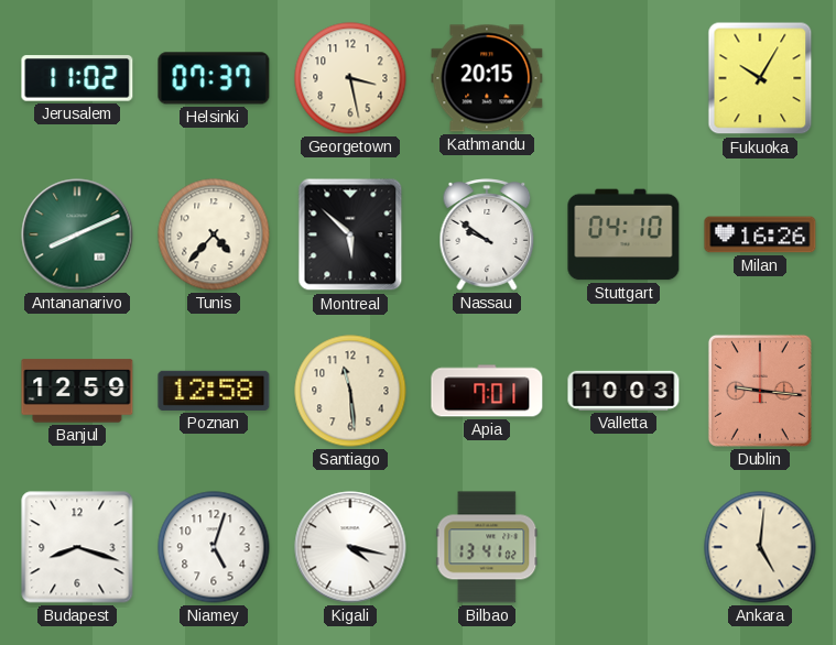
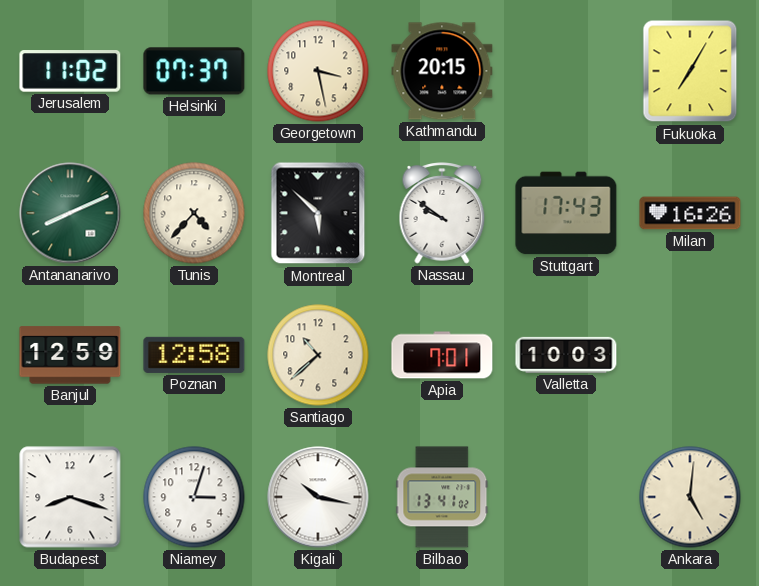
Fukuoka: 10:05 -> 7:05
Stuttgart: 04:10 -> 17:43
Santiago: 11:29 -> 10:38
Dublin: 9:16 -> none
Niamey: 5:03 -> 3:03
Kigali: 4:17 -> 10:17
